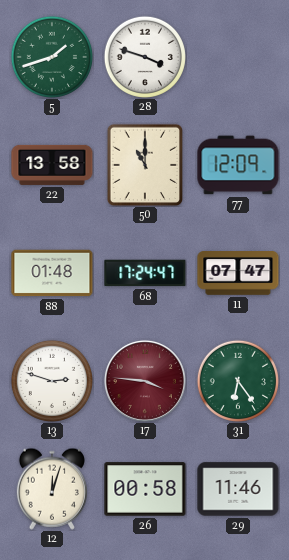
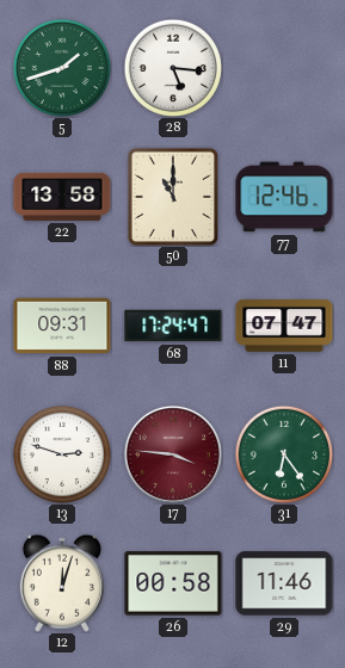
28: 3:48 -> 5:16
77: 12:09 -> 12:46
88: 01:48 -> 09:31
